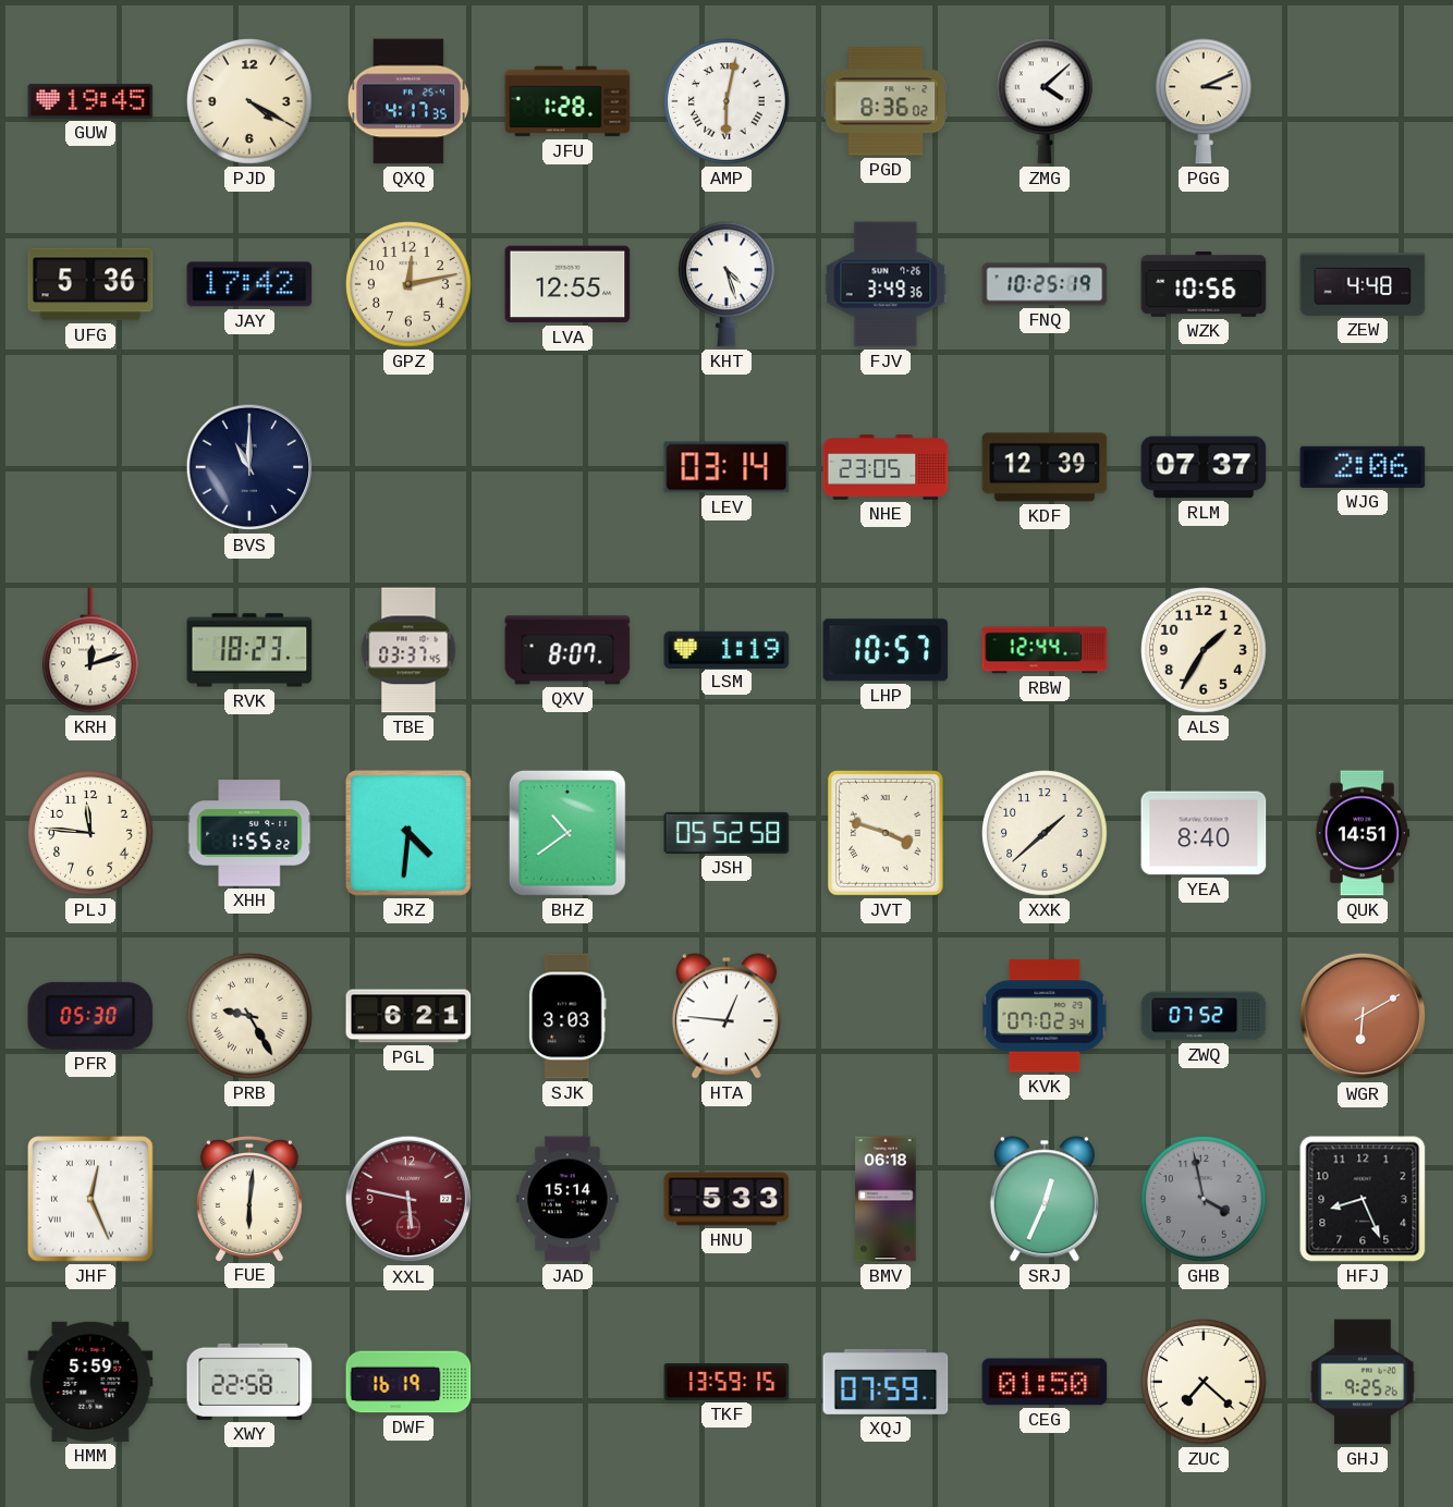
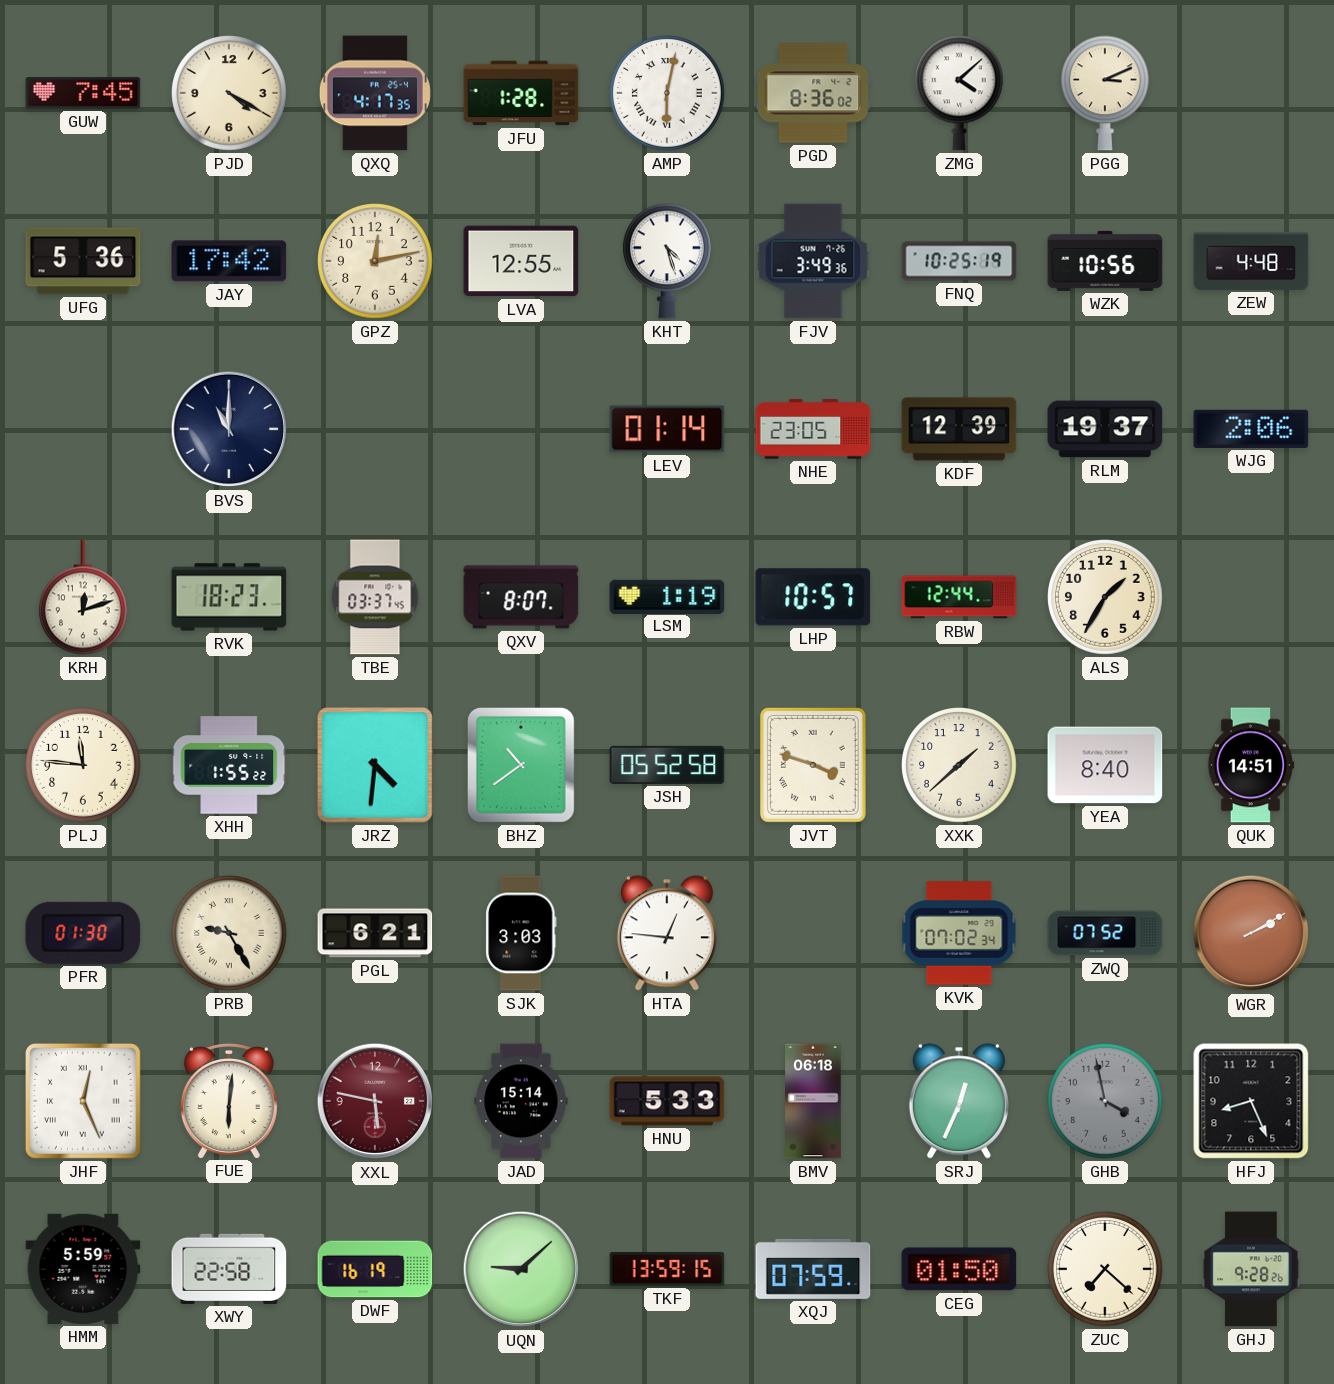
GUW: 19:45 -> 7:45
LEV: 03:14 -> 01:14
RLM: 07:37 -> 19:37
PFR: 05:30 -> 01:30
WGR: 6:10 -> 2:10
UQN: none -> 9:08
GHJ: 9:25 -> 9:28
